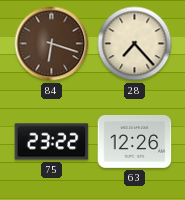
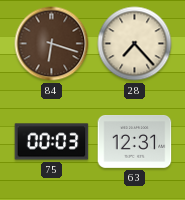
75: 23:22 -> 00:03
63: 12:26 -> 12:31
